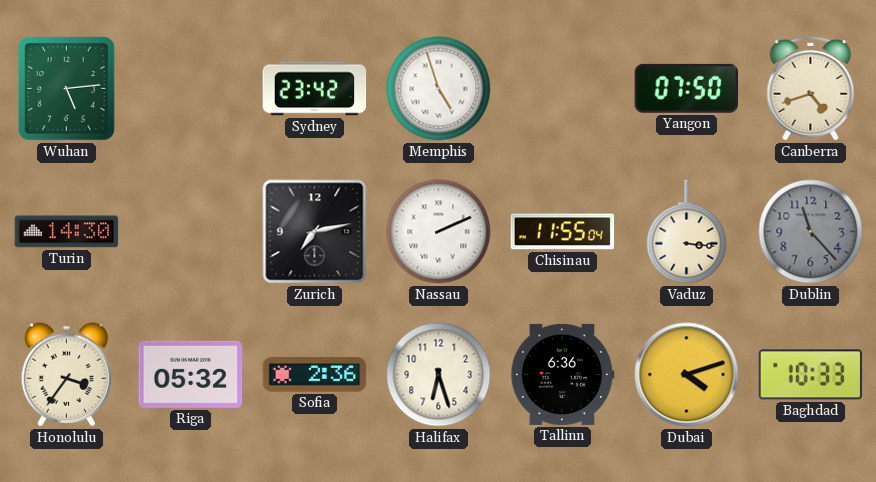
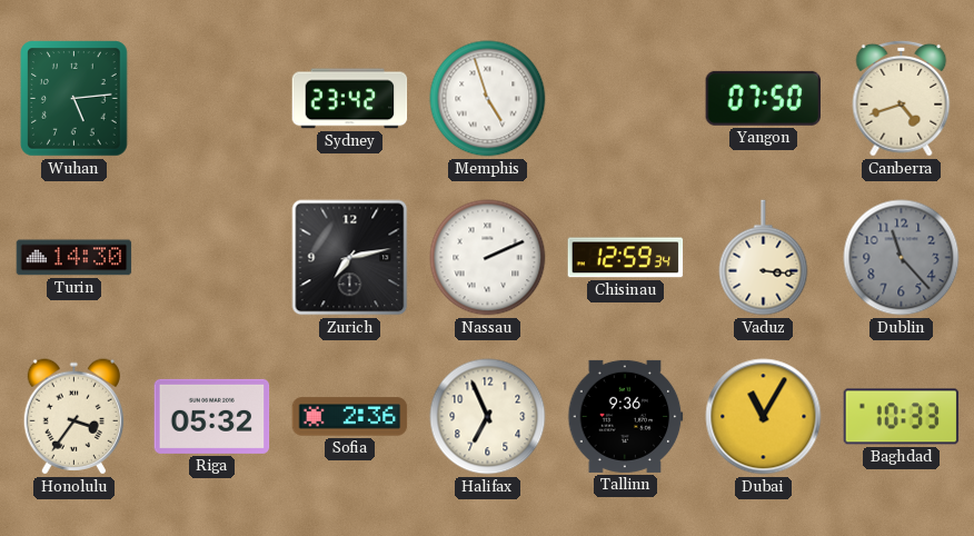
Chisinau: 11:55 -> 12:59
Halifax: 6:27 -> 6:56
Tallinn: 6:36 -> 9:36
Dubai: 4:12 -> 11:05
